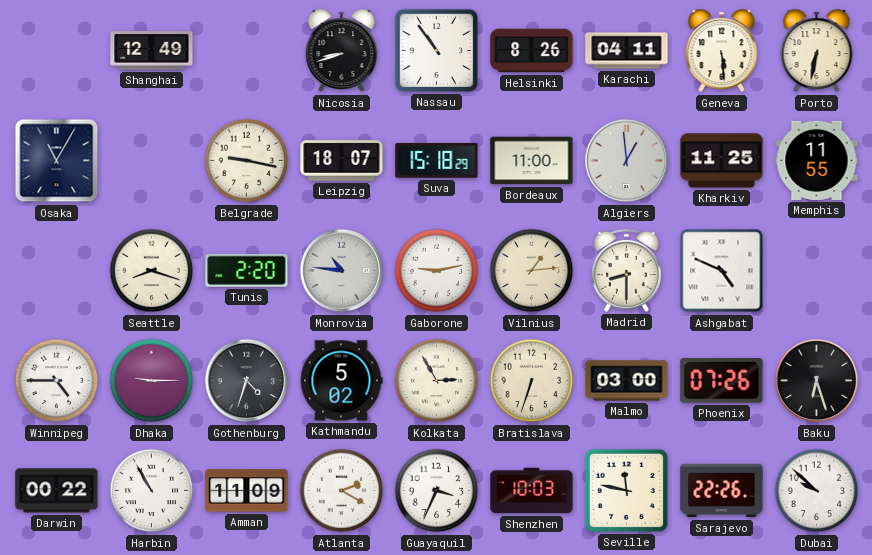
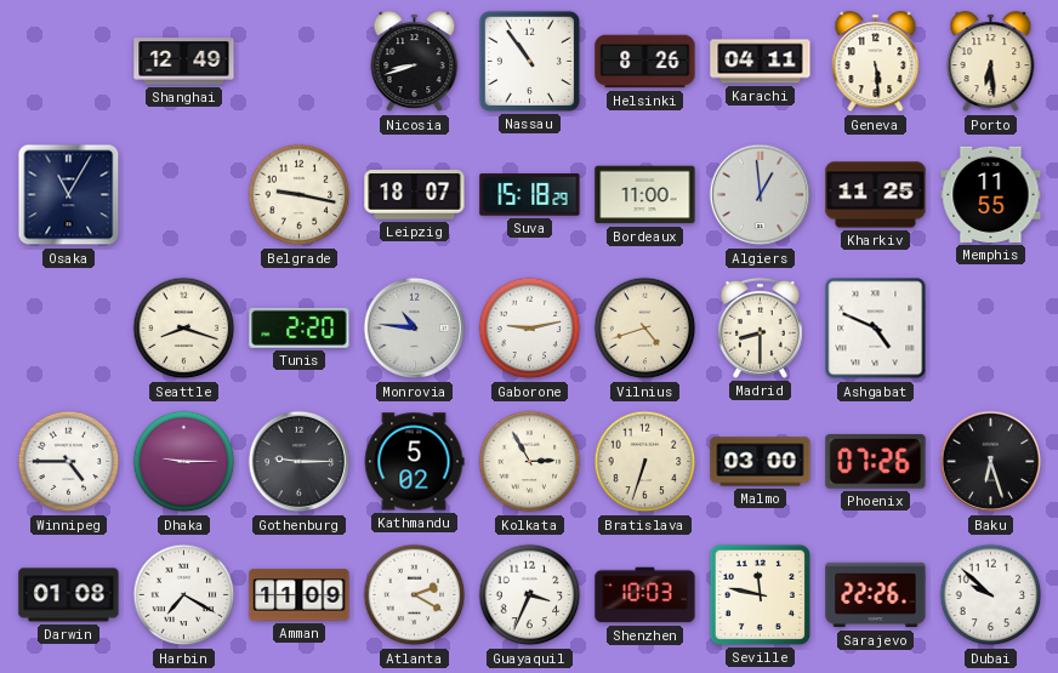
Porto: 6:32 -> 6:29
Vilnius: 1:14 -> 4:42
Gothenburg: 4:33 -> 9:15
Darwin: 00:22 -> 01:08
Harbin: 10:55 -> 7:20
